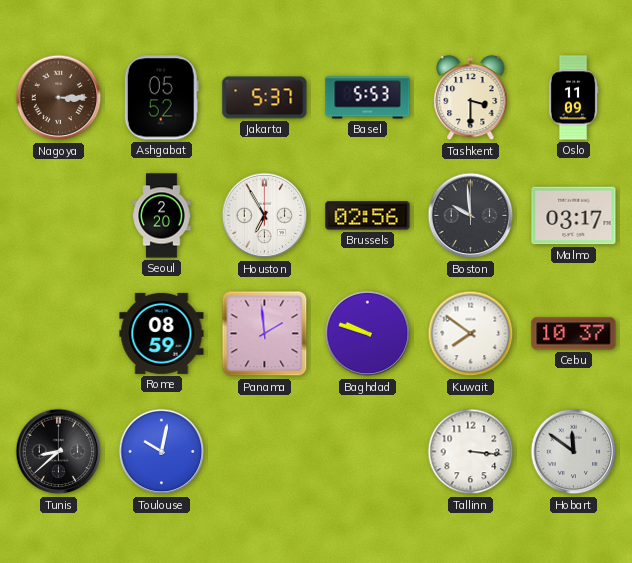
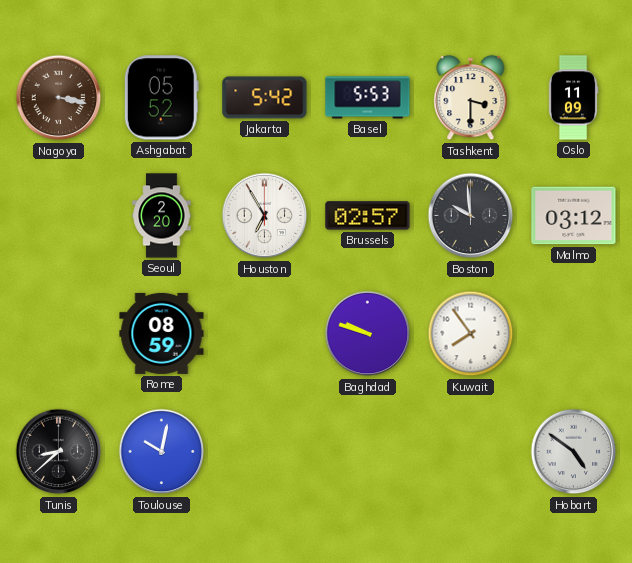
Nagoya: 3:15 -> 3:17
Jakarta: 5:37 -> 5:42
Brussels: 02:56 -> 02:57
Malmo: 03:17 -> 03:12
Panama: 1:59 -> none
Kuwait: 7:51 -> 7:54
Cebu: 10:37 -> none
Tallinn: 3:16 -> none
Hobart: 11:51 -> 4:51
